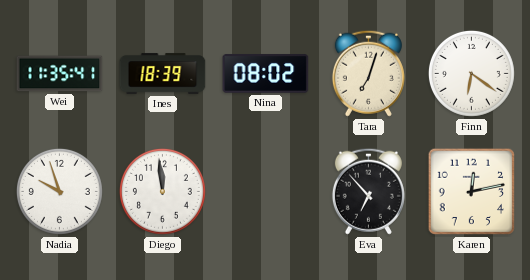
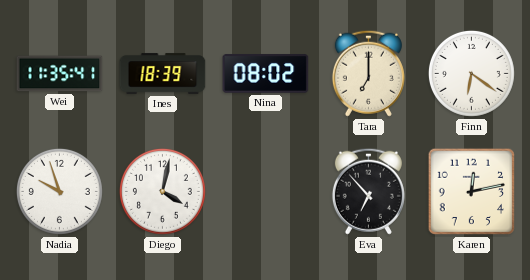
Tara: 7:03 -> 7:00
Diego: 11:59 -> 4:02
